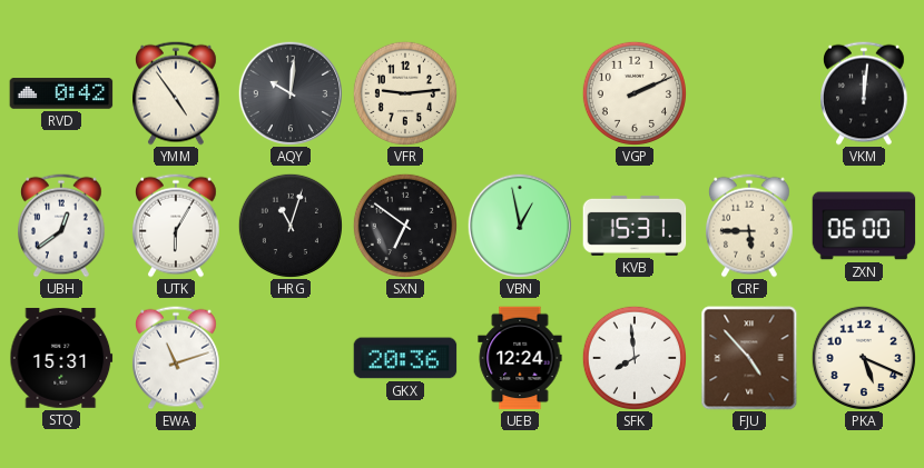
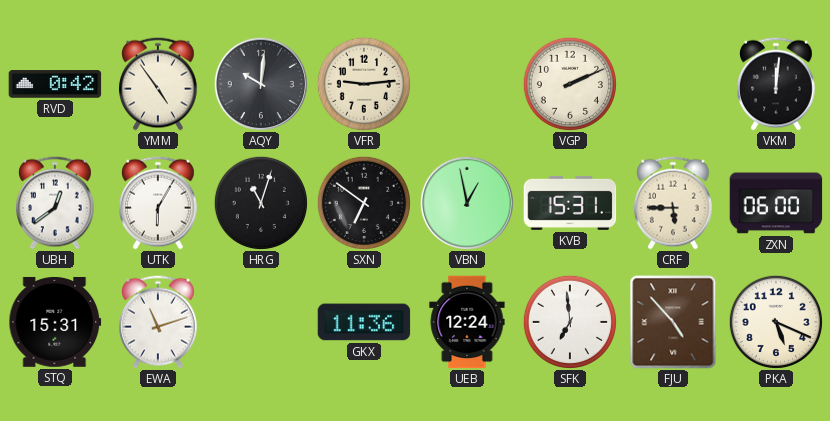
GKX: 20:36 -> 11:36
SFK: 7:59 -> 6:59
